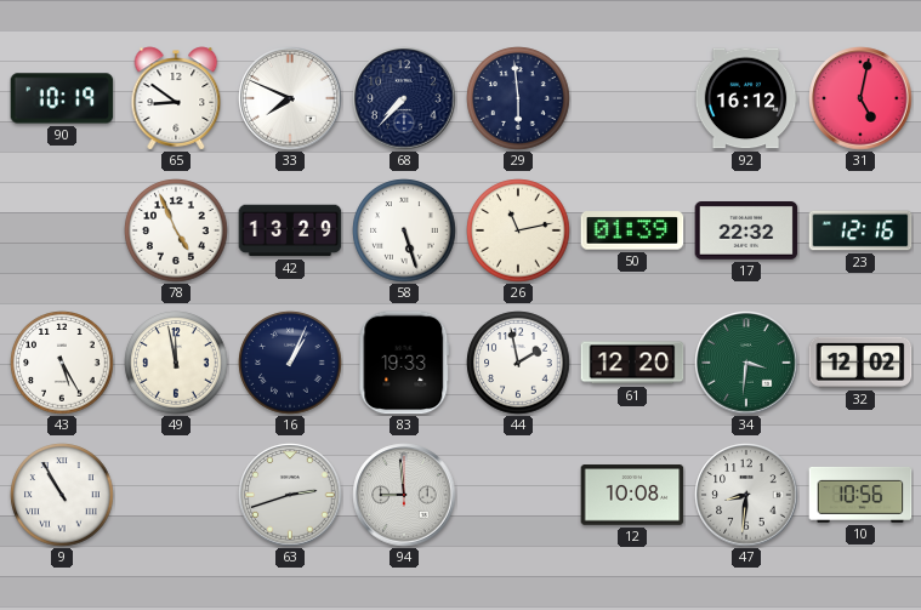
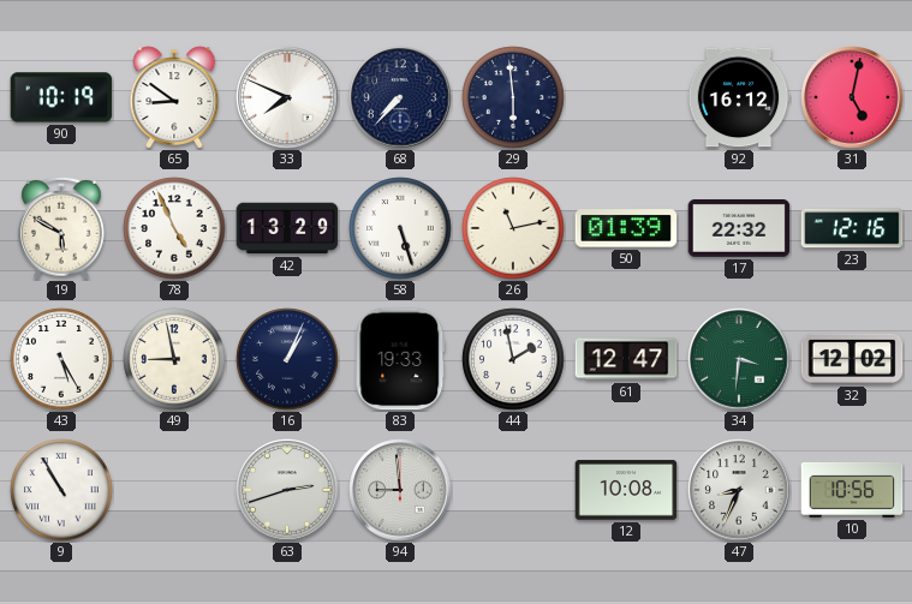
19: none -> 5:50
49: 11:58 -> 8:58
61: 12:20 -> 12:47
47: 8:31 -> 8:34
